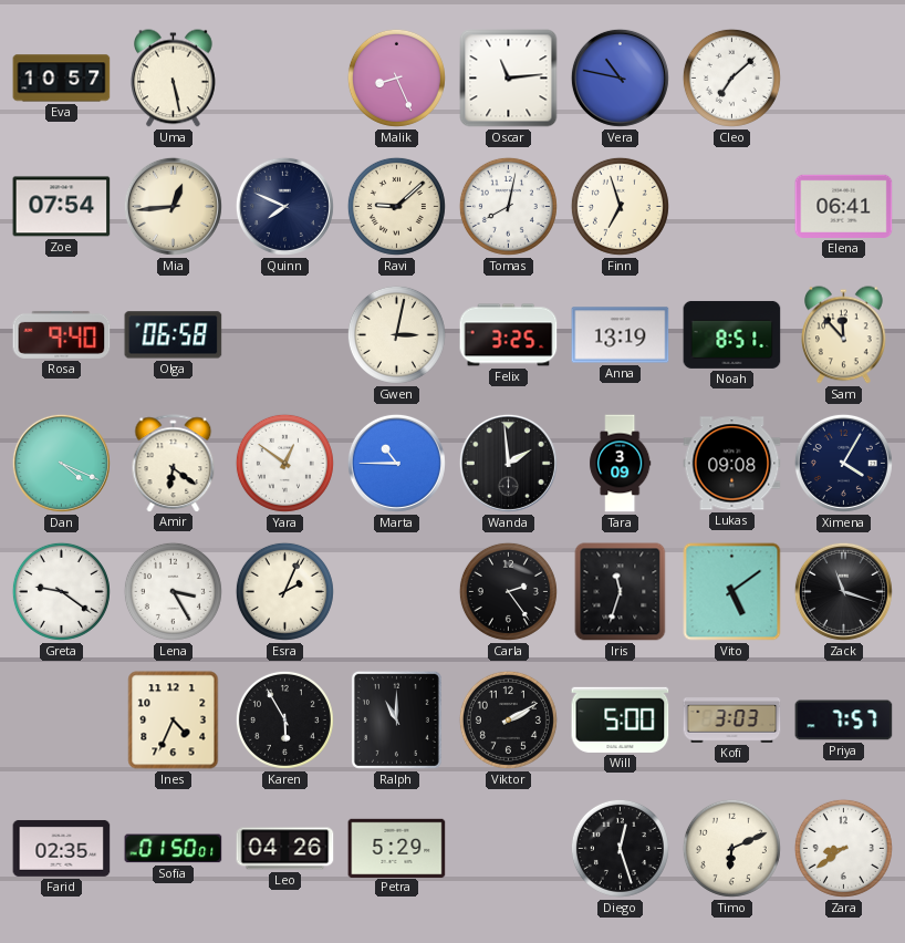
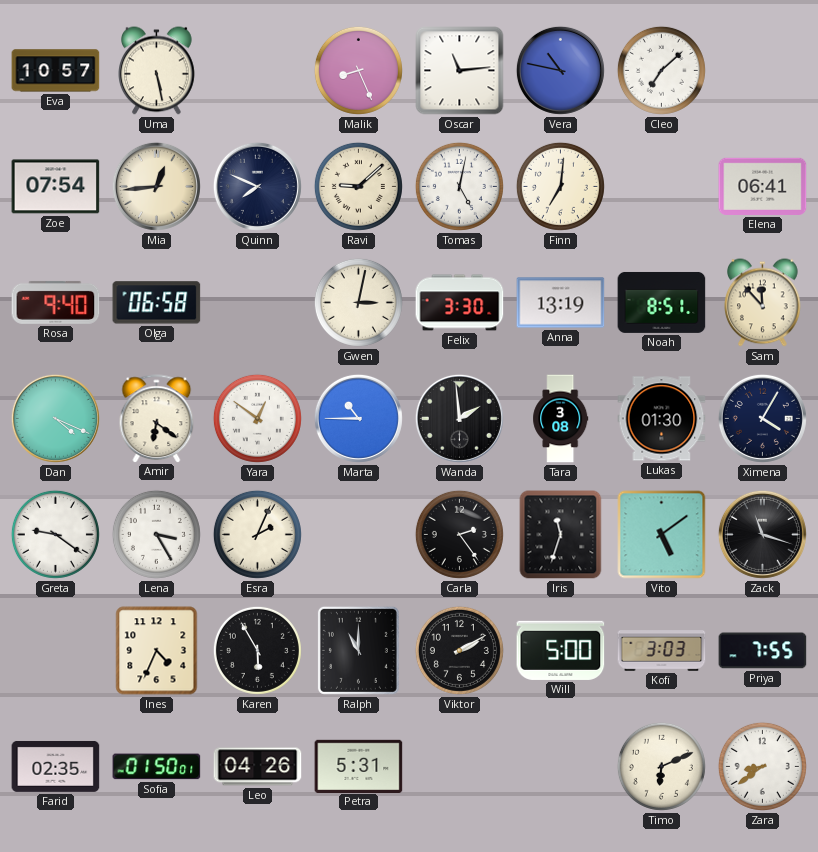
Tomas: 8:02 -> 5:02
Finn: 6:57 -> 7:01
Felix: 3:25 -> 3:30
Tara: 3:09 -> 3:08
Lukas: 09:08 -> 01:30
Priya: 7:57 -> 7:55
Petra: 5:29 -> 5:31
Diego: 12:27 -> none
